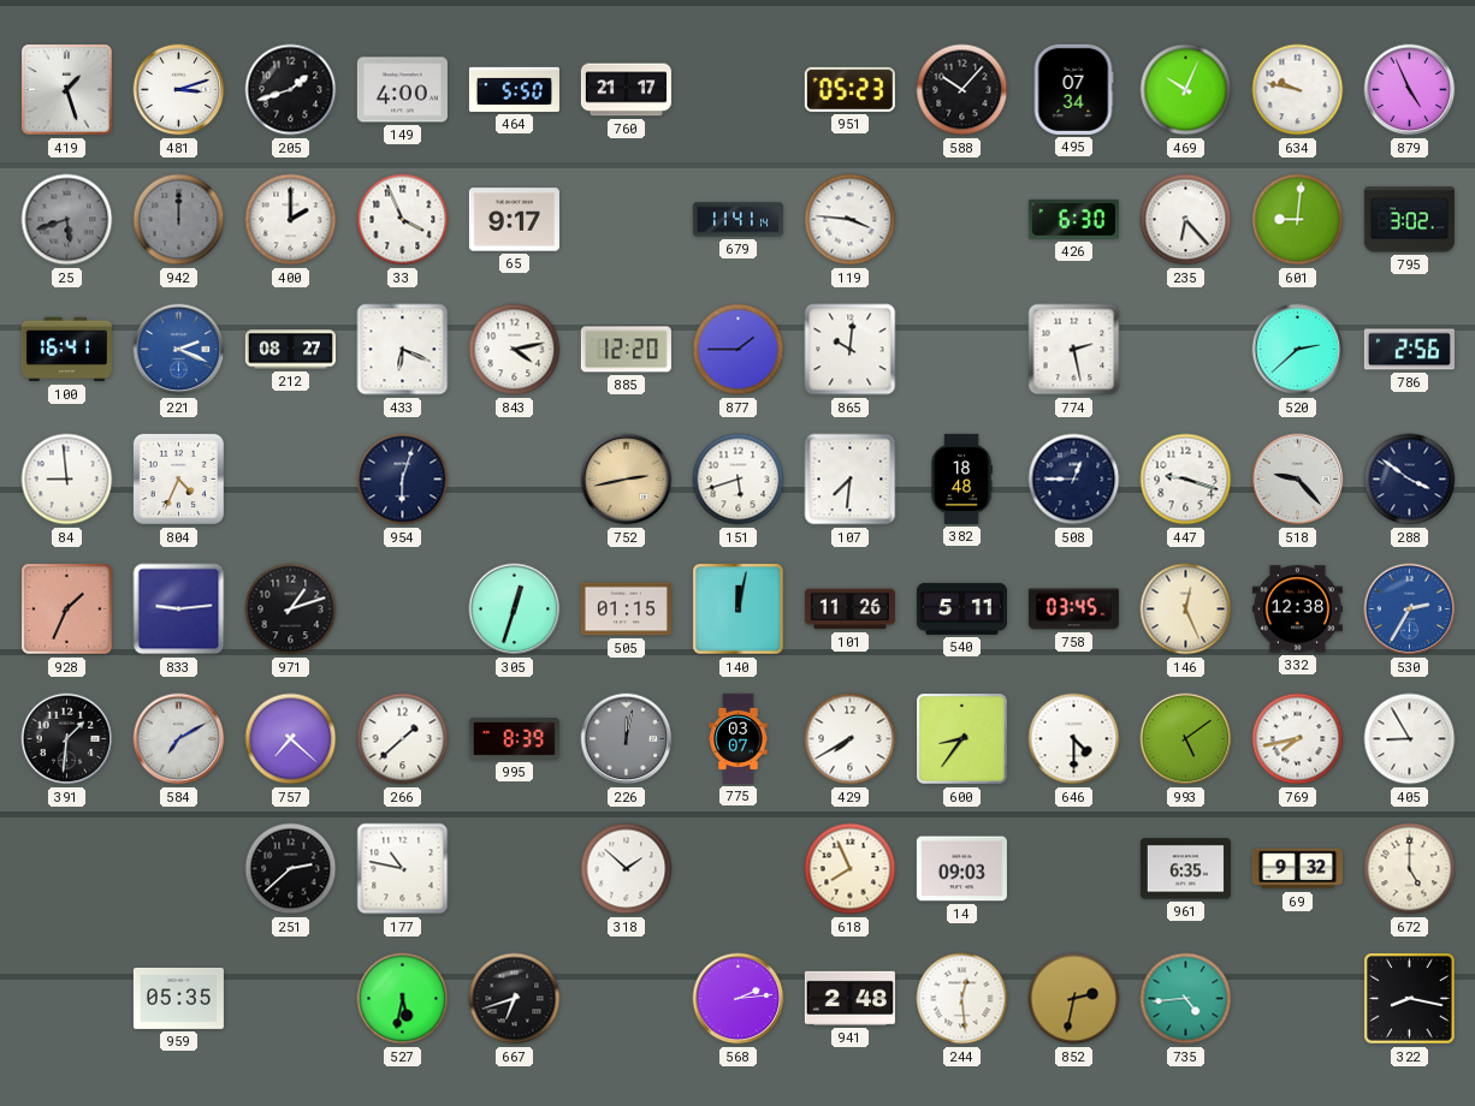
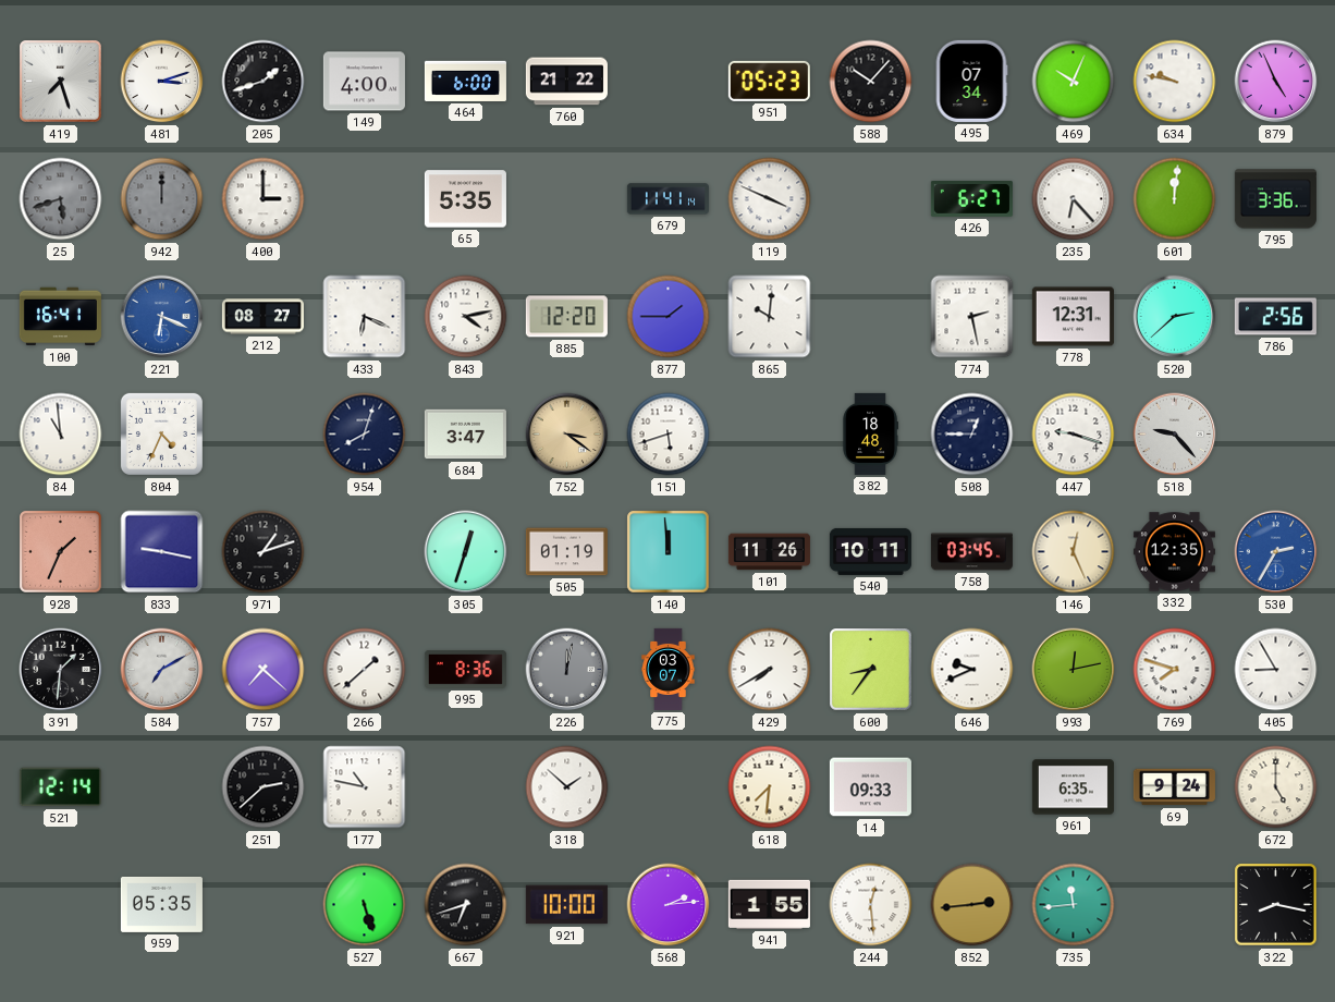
419: 1:27 -> 7:27
464: 5:50 -> 6:00
760: 21:17 -> 21:22
400: 2:00 -> 3:00
33: 3:56 -> none
65: 9:17 -> 5:35
119: 3:46 -> 3:49
426: 6:30 -> 6:27
601: 9:01 -> 12:01
795: 3:02 -> 3:36
221: 2:19 -> 6:19
778: none -> 12:31
84: 8:59 -> 10:59
954: 6:03 -> 8:03
684: none -> 3:47
752: 2:43 -> 3:21
107: 7:31 -> none
288: 3:51 -> none
833: 9:14 -> 9:17
505: 01:15 -> 01:19
140: 12:02 -> 11:59
540: 5:11 -> 10:11
332: 12:38 -> 12:35
995: 8:39 -> 8:36
646: 4:30 -> 9:41
993: 5:09 -> 12:13
769: 7:43 -> 7:48
521: none -> 12:14
618: 7:56 -> 7:31
14: 09:03 -> 09:33
69: 9:32 -> 9:24
527: 5:32 -> 5:27
921: none -> 10:00
941: 2:48 -> 1:55
852: 2:32 -> 2:44
735: 4:44 -> 11:44
